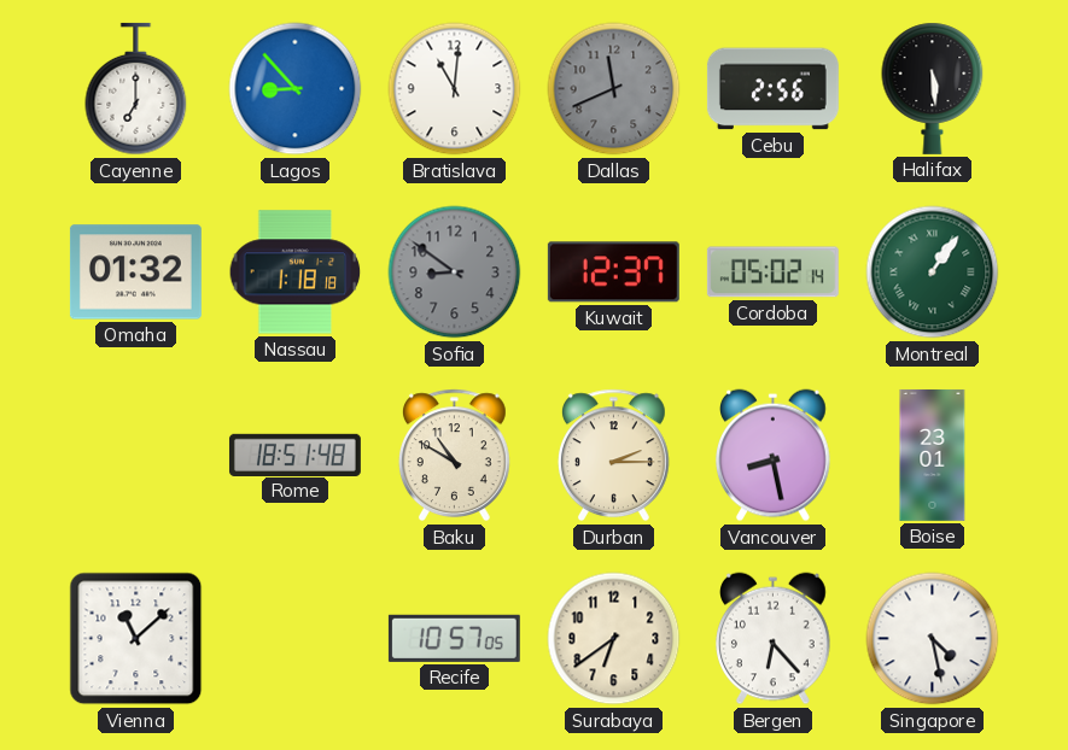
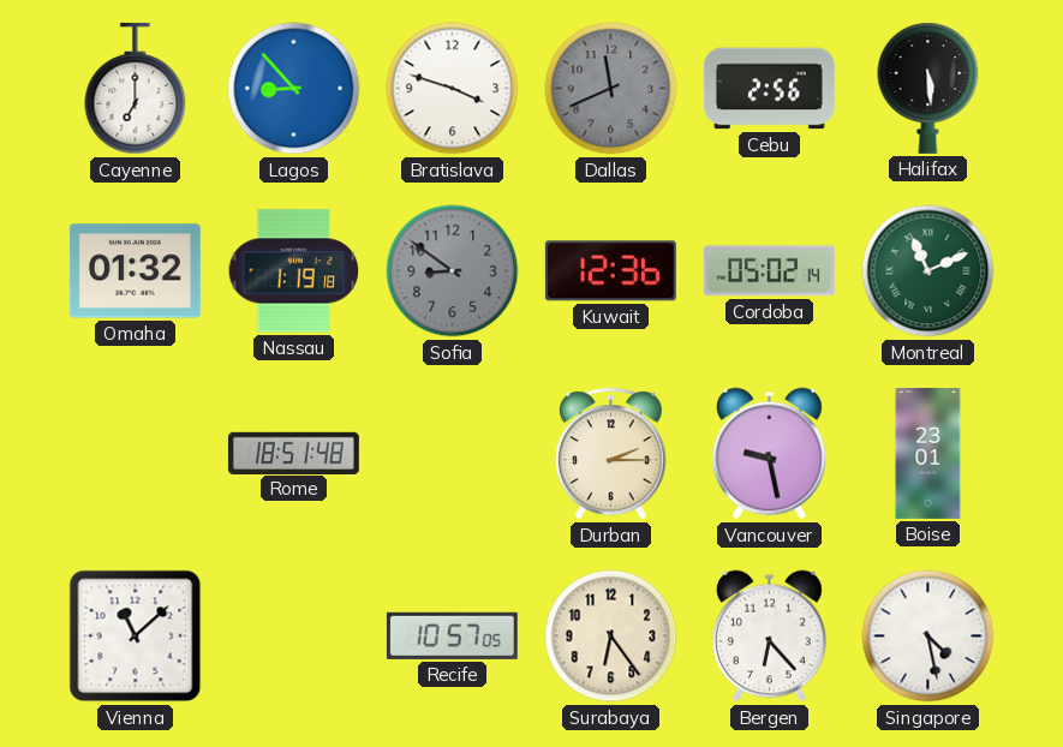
Bratislava: 11:01 -> 3:48
Nassau: 1:18 -> 1:19
Kuwait: 12:37 -> 12:36
Montreal: 1:06 -> 11:11
Baku: 10:50 -> none
Vancouver: 8:28 -> 9:28
Surabaya: 6:39 -> 6:24
